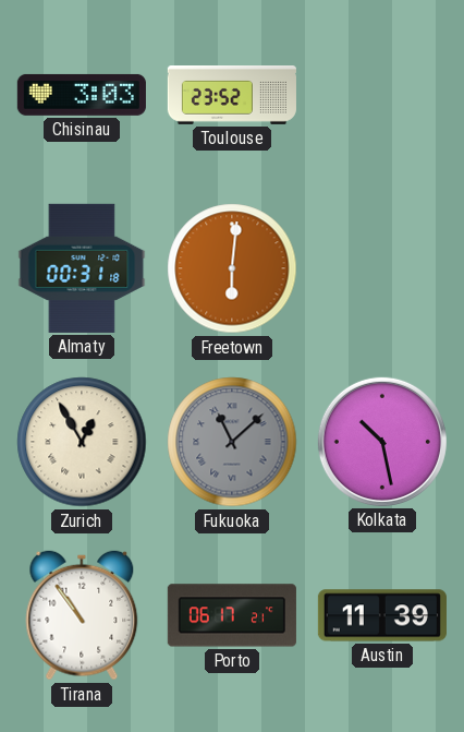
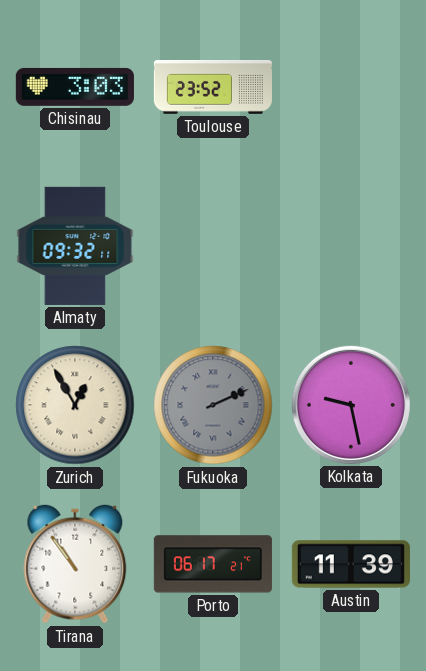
Almaty: 00:31 -> 09:32
Freetown: 6:01 -> none
Fukuoka: 11:08 -> 2:11
Kolkata: 10:28 -> 9:28
